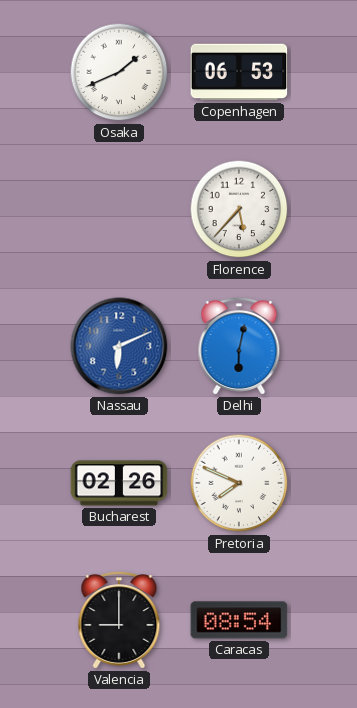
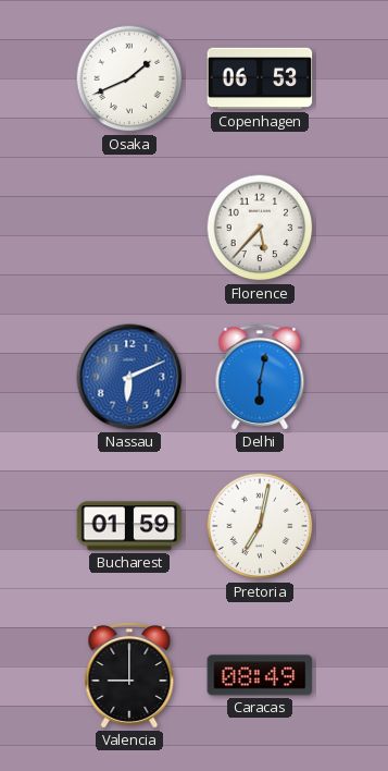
Bucharest: 02:26 -> 01:59
Pretoria: 7:49 -> 7:02
Caracas: 08:54 -> 08:49
